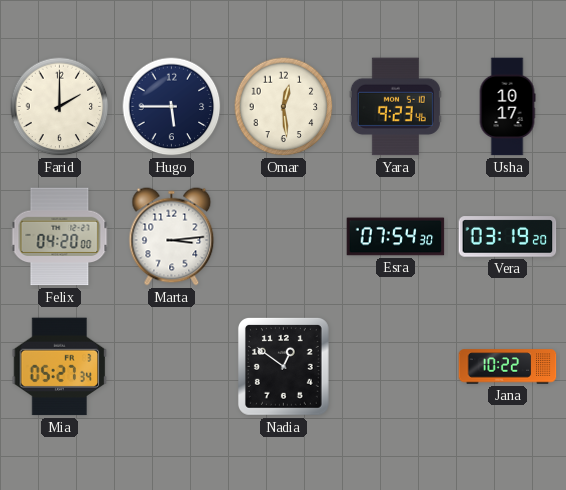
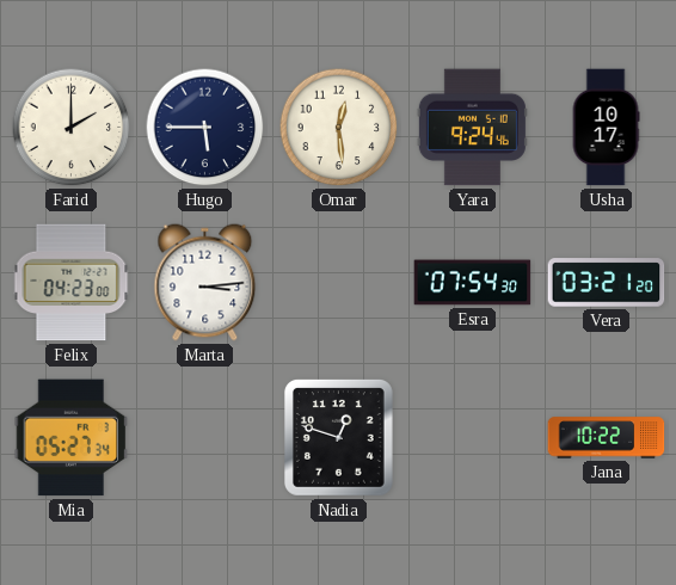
Yara: 9:23 -> 9:24
Felix: 04:20 -> 04:23
Vera: 03:19 -> 03:21
Nadia: 12:51 -> 12:48
